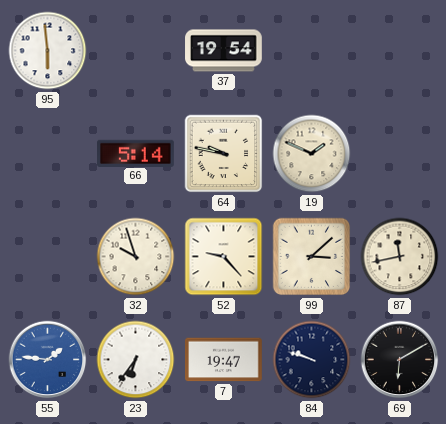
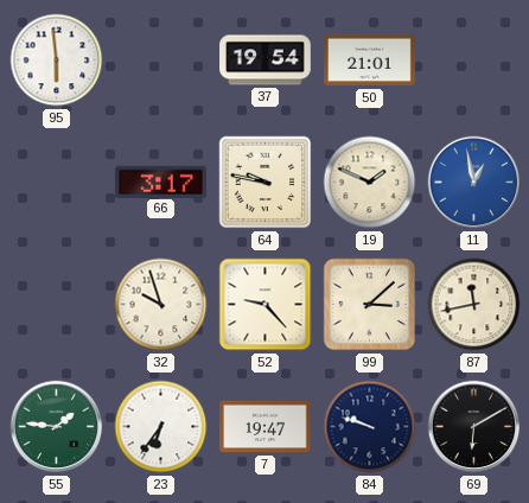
50: none -> 21:01
66: 5:14 -> 3:17
11: none -> 12:58
55 dial: blue -> green
